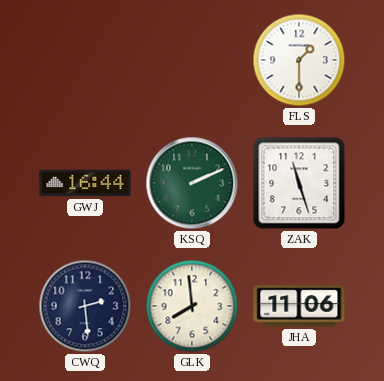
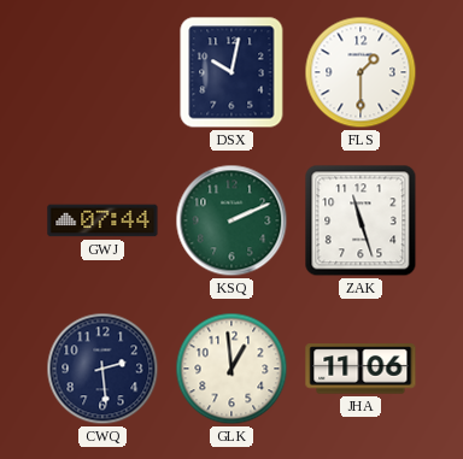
DSX: none -> 10:02
GWJ: 16:44 -> 07:44
GLK: 7:59 -> 12:59
